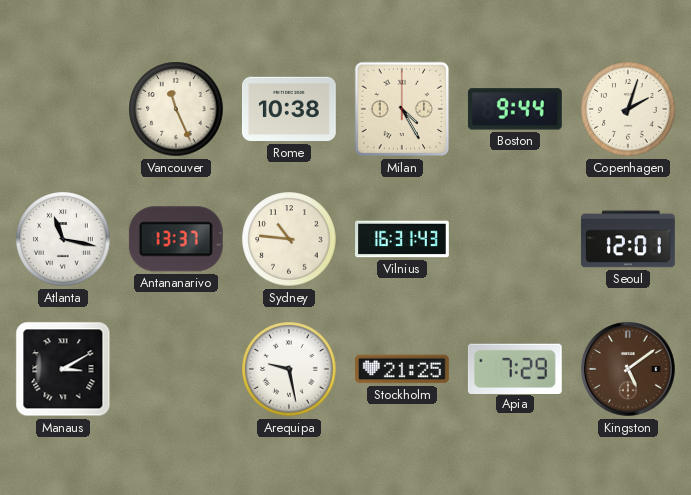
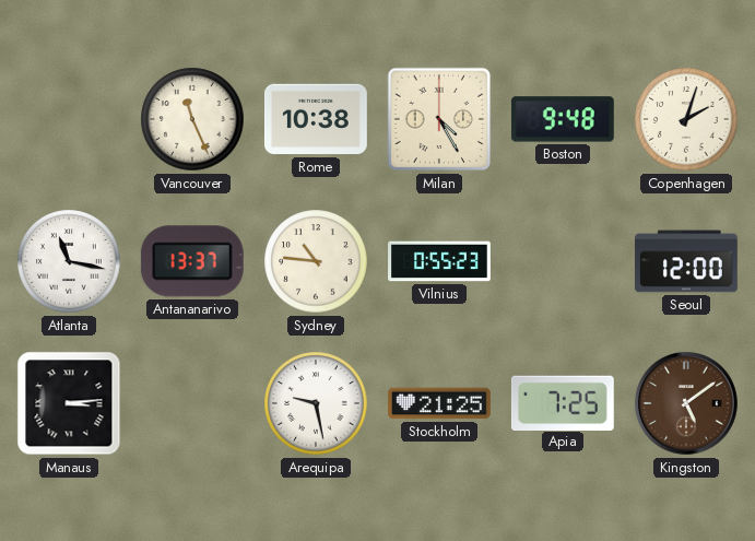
Boston: 9:44 -> 9:48
Vilnius: 16:31 -> 0:55
Seoul: 12:01 -> 12:00
Manaus: 3:10 -> 3:14
Apia: 7:29 -> 7:25
